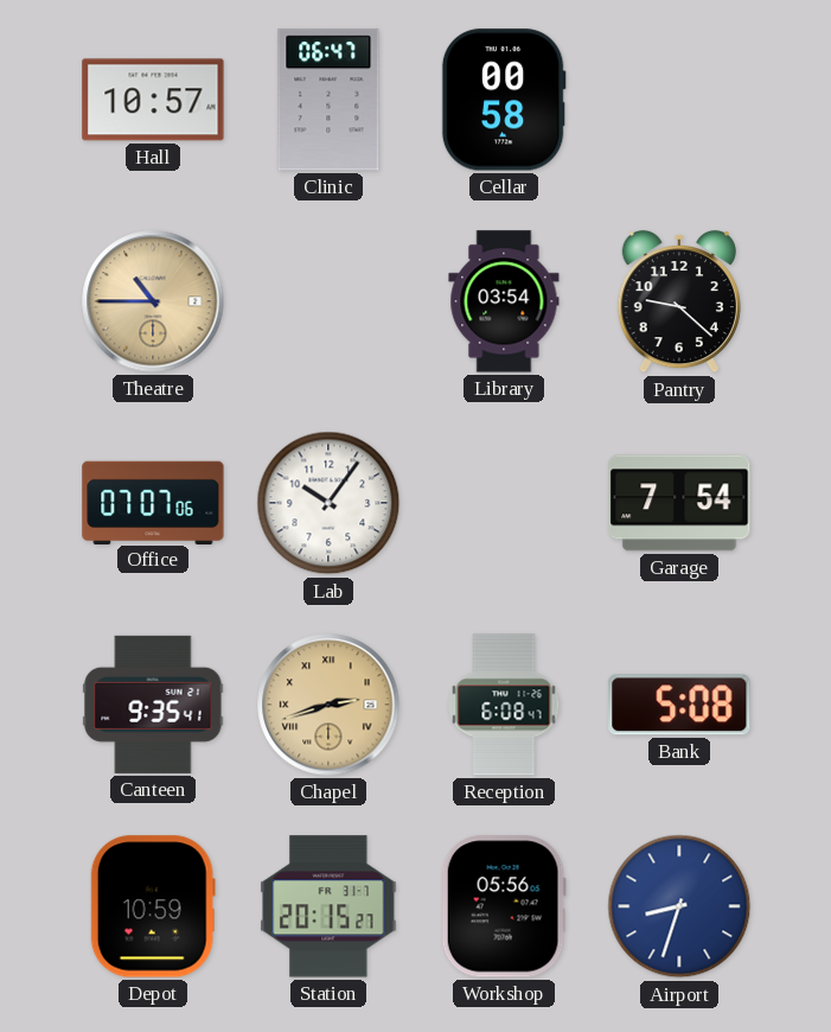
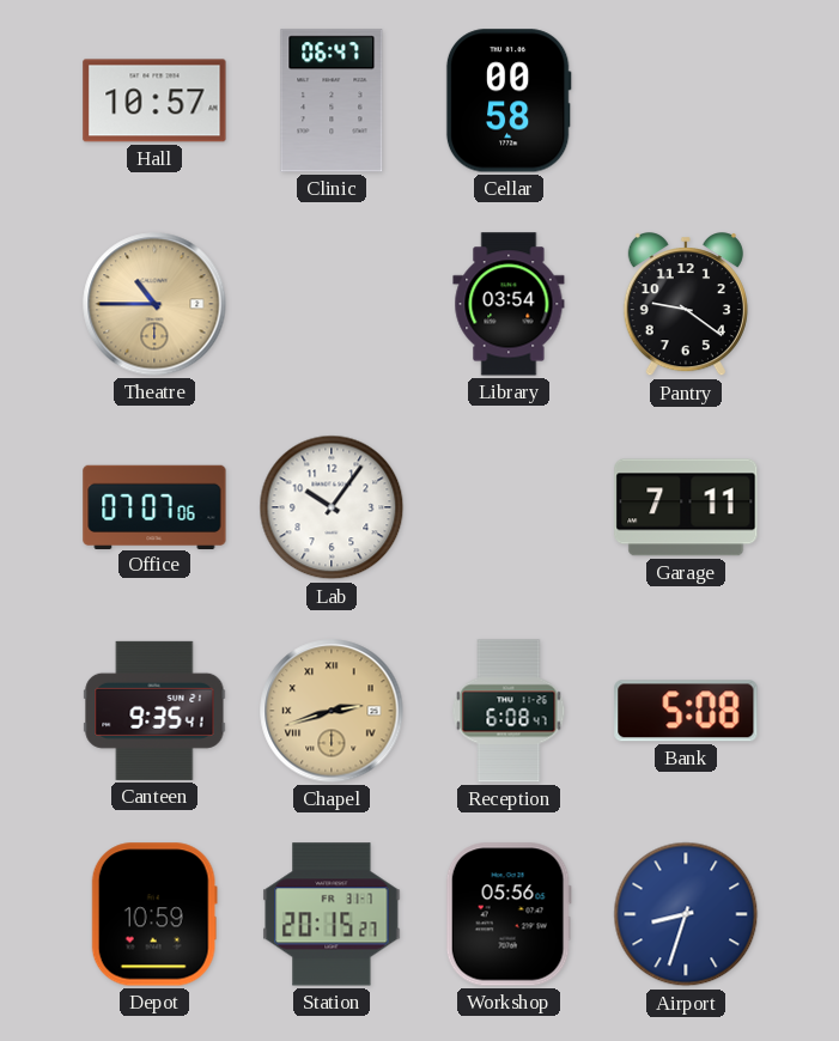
Pantry: 9:22 -> 9:21
Garage: 7:54 -> 7:11
